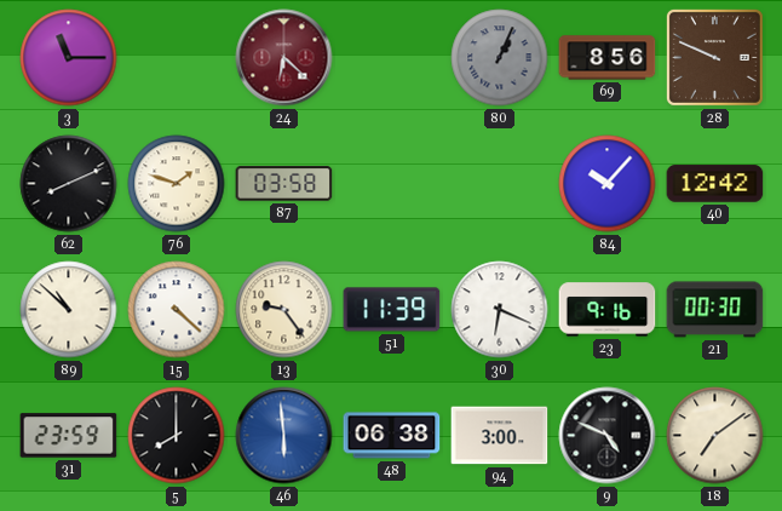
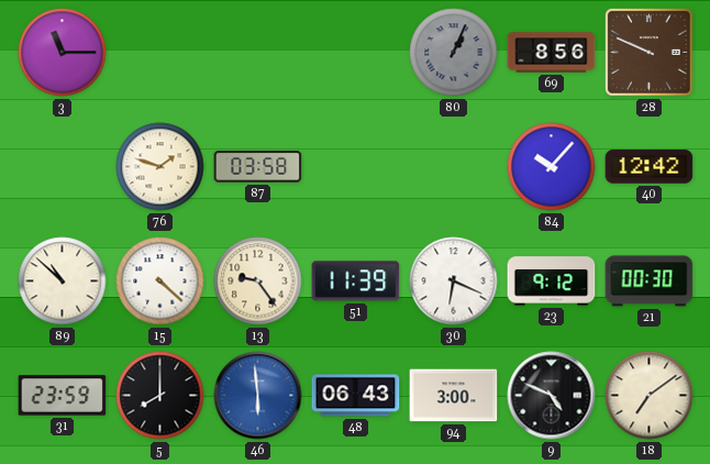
24: 6:22 -> none
62: 8:11 -> none
23: 9:16 -> 9:12
48: 06:38 -> 06:43
